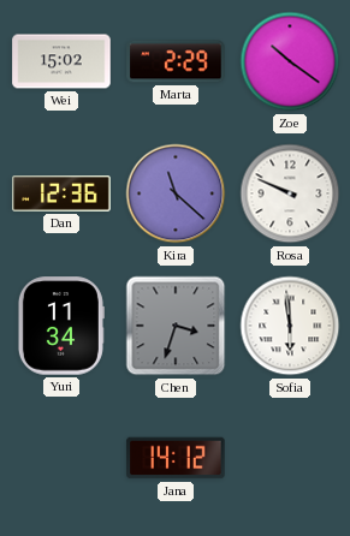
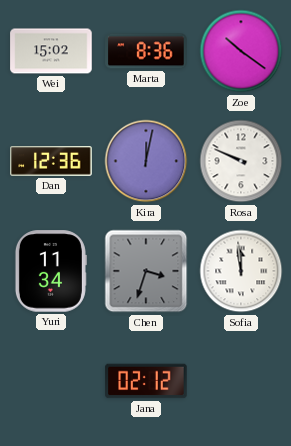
Marta: 2:29 -> 8:36
Kira: 11:22 -> 12:02
Sofia: 5:59 -> 11:59
Jana: 14:12 -> 02:12
